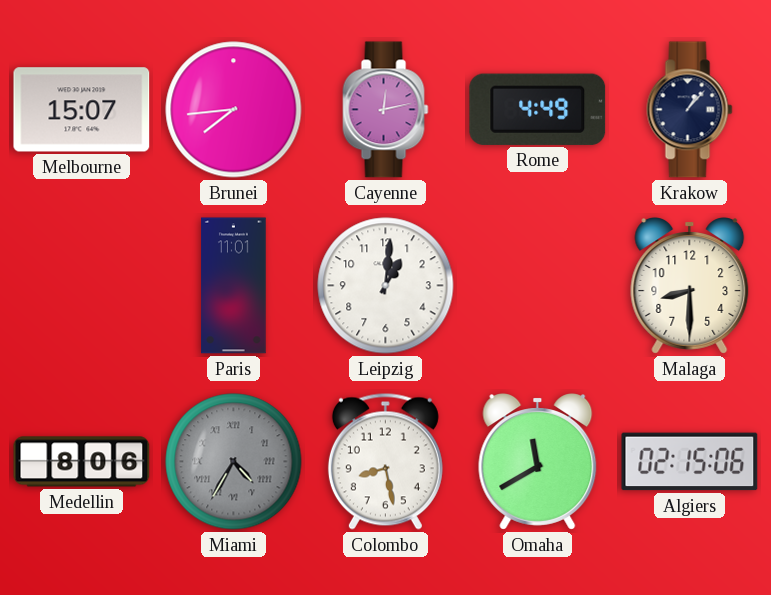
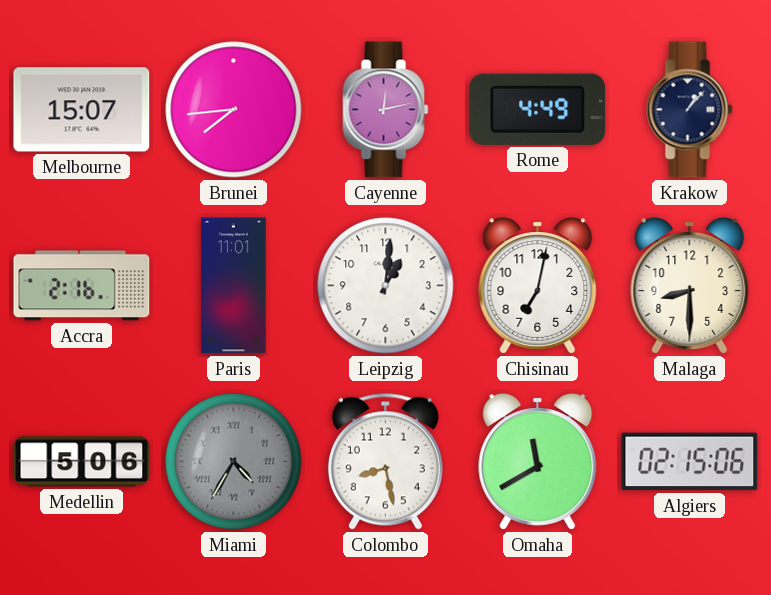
Accra: none -> 2:16
Chisinau: none -> 7:02
Medellin: 8:06 -> 5:06
